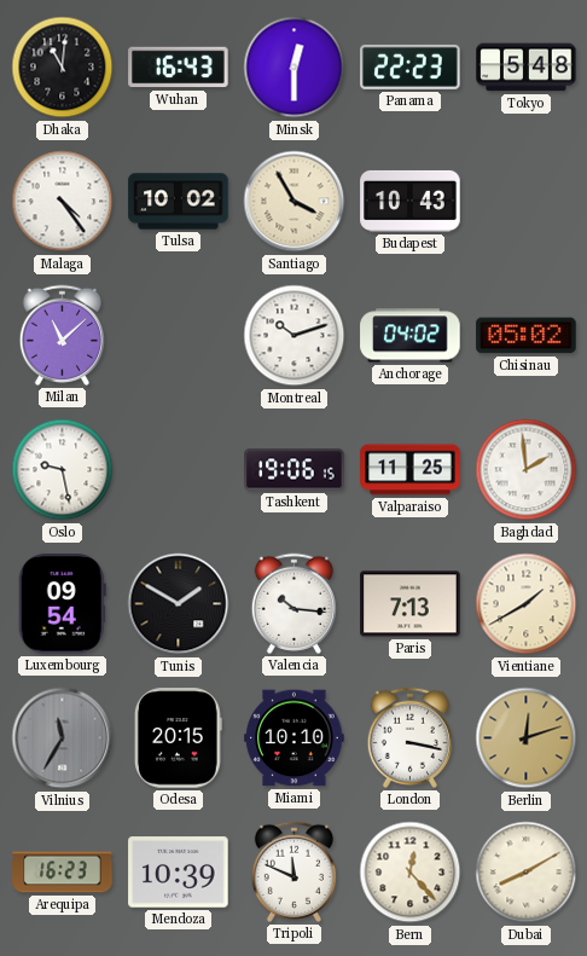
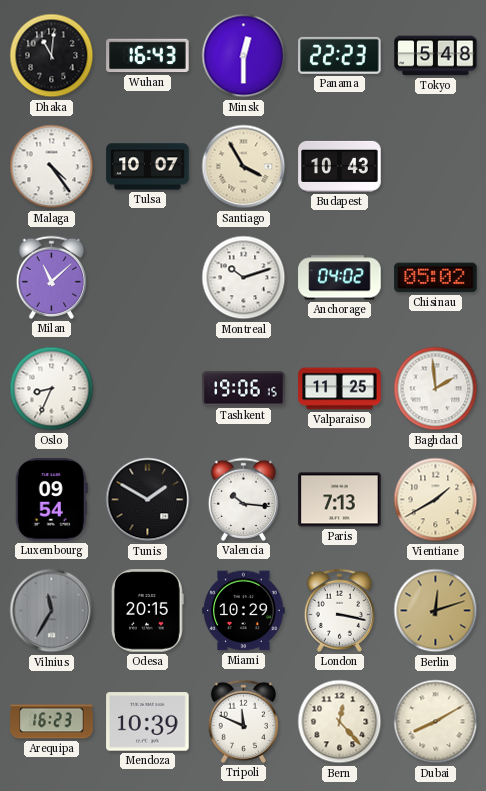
Tulsa: 10:02 -> 10:07
Oslo: 9:28 -> 8:34
Miami: 10:10 -> 10:29
